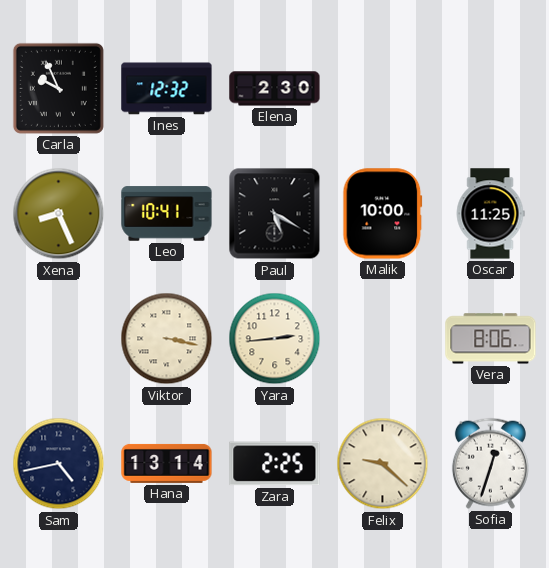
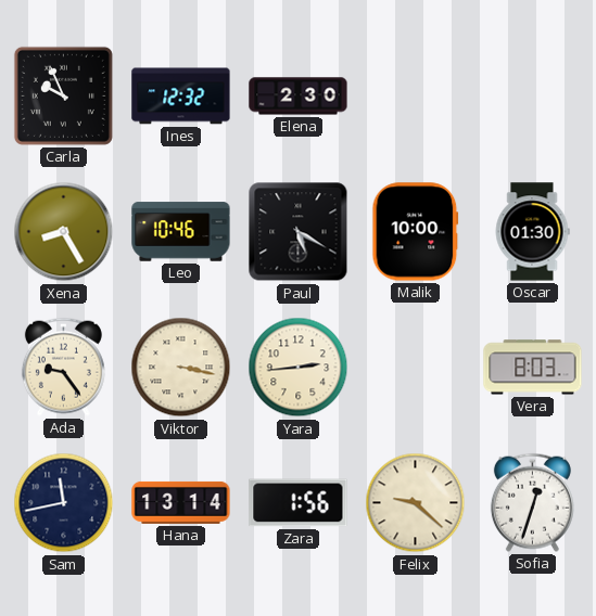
Xena: 8:26 -> 8:25
Leo: 10:41 -> 10:46
Oscar: 11:25 -> 01:30
Ada: none -> 9:24
Vera: 8:06 -> 8:03
Sam: 4:43 -> 11:43
Zara: 2:25 -> 1:56
